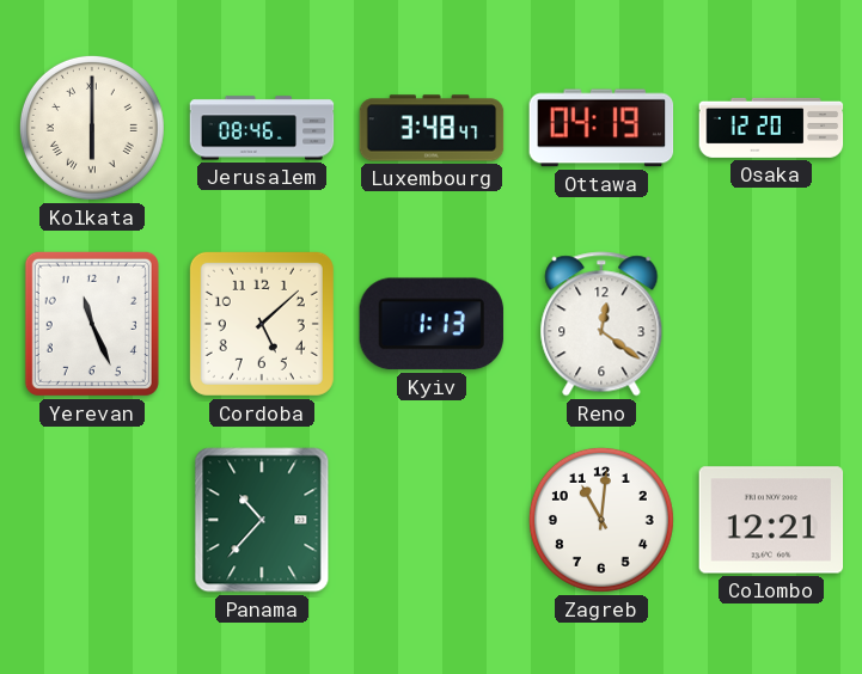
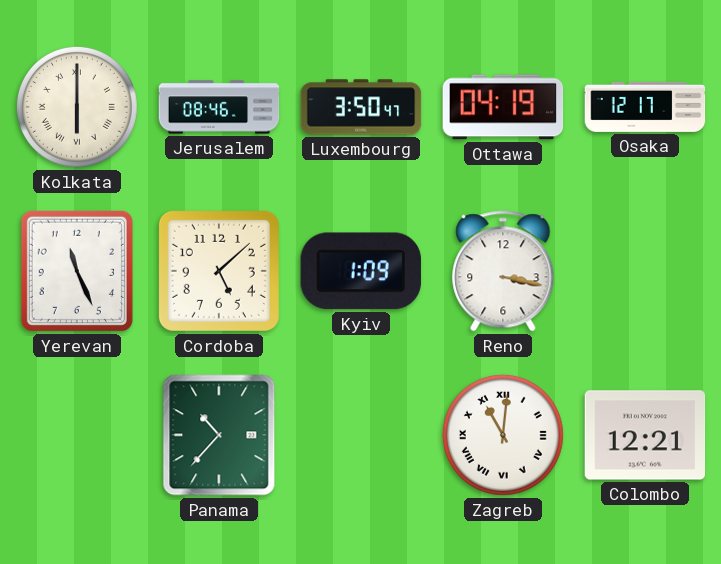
Luxembourg: 3:48 -> 3:50
Osaka: 12:20 -> 12:17
Kyiv: 1:13 -> 1:09
Reno: 12:21 -> 3:17
Zagreb numerals: Arabic -> Roman
